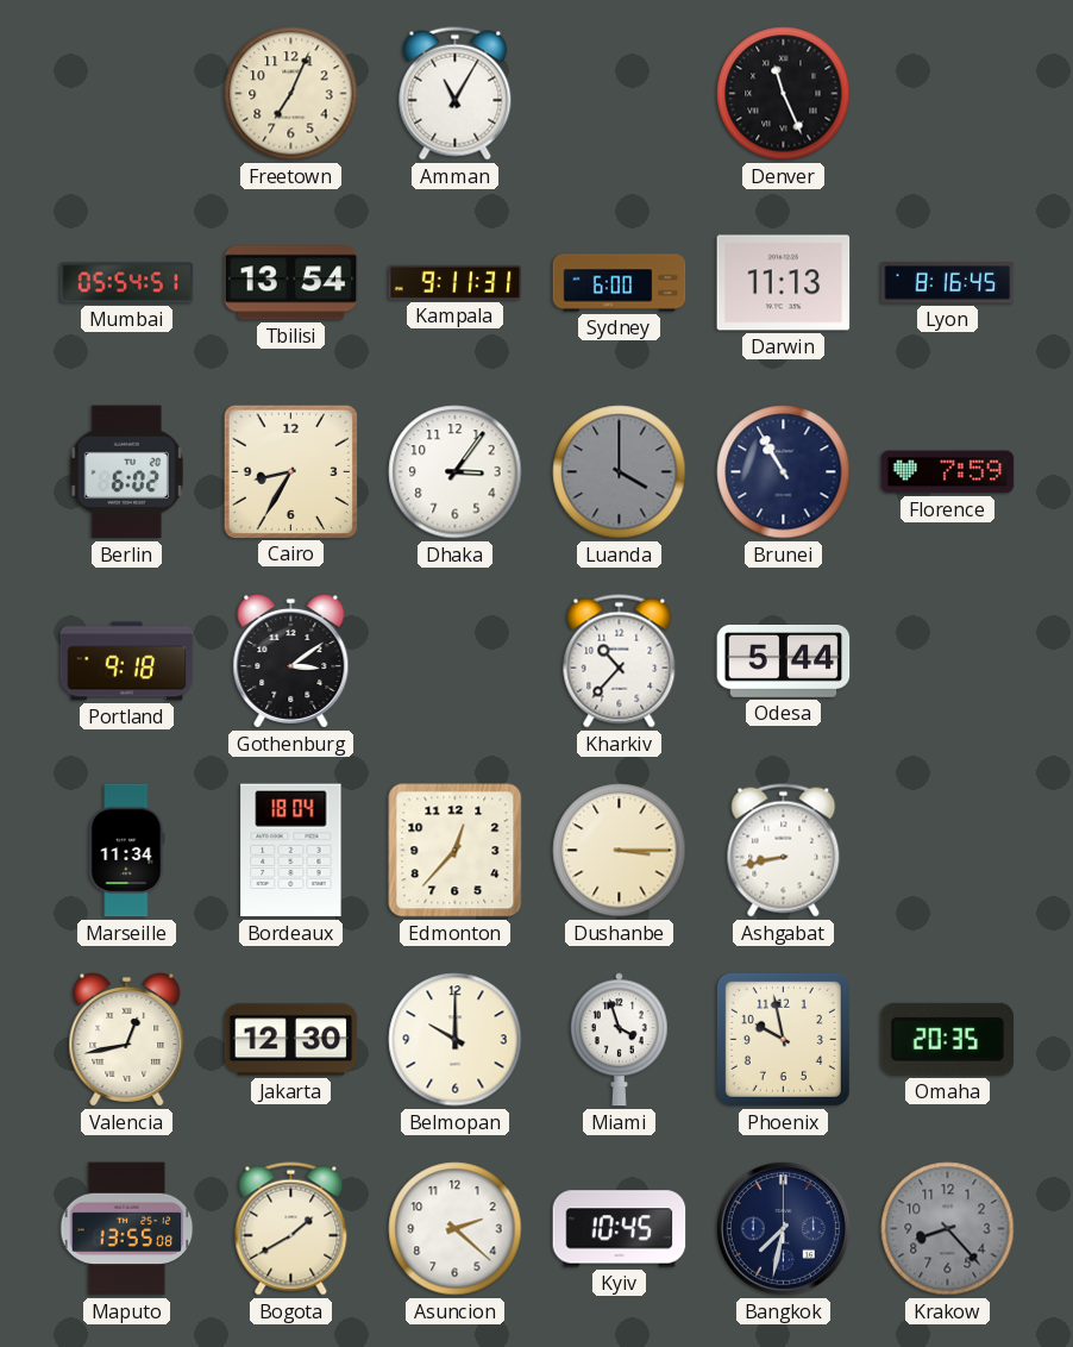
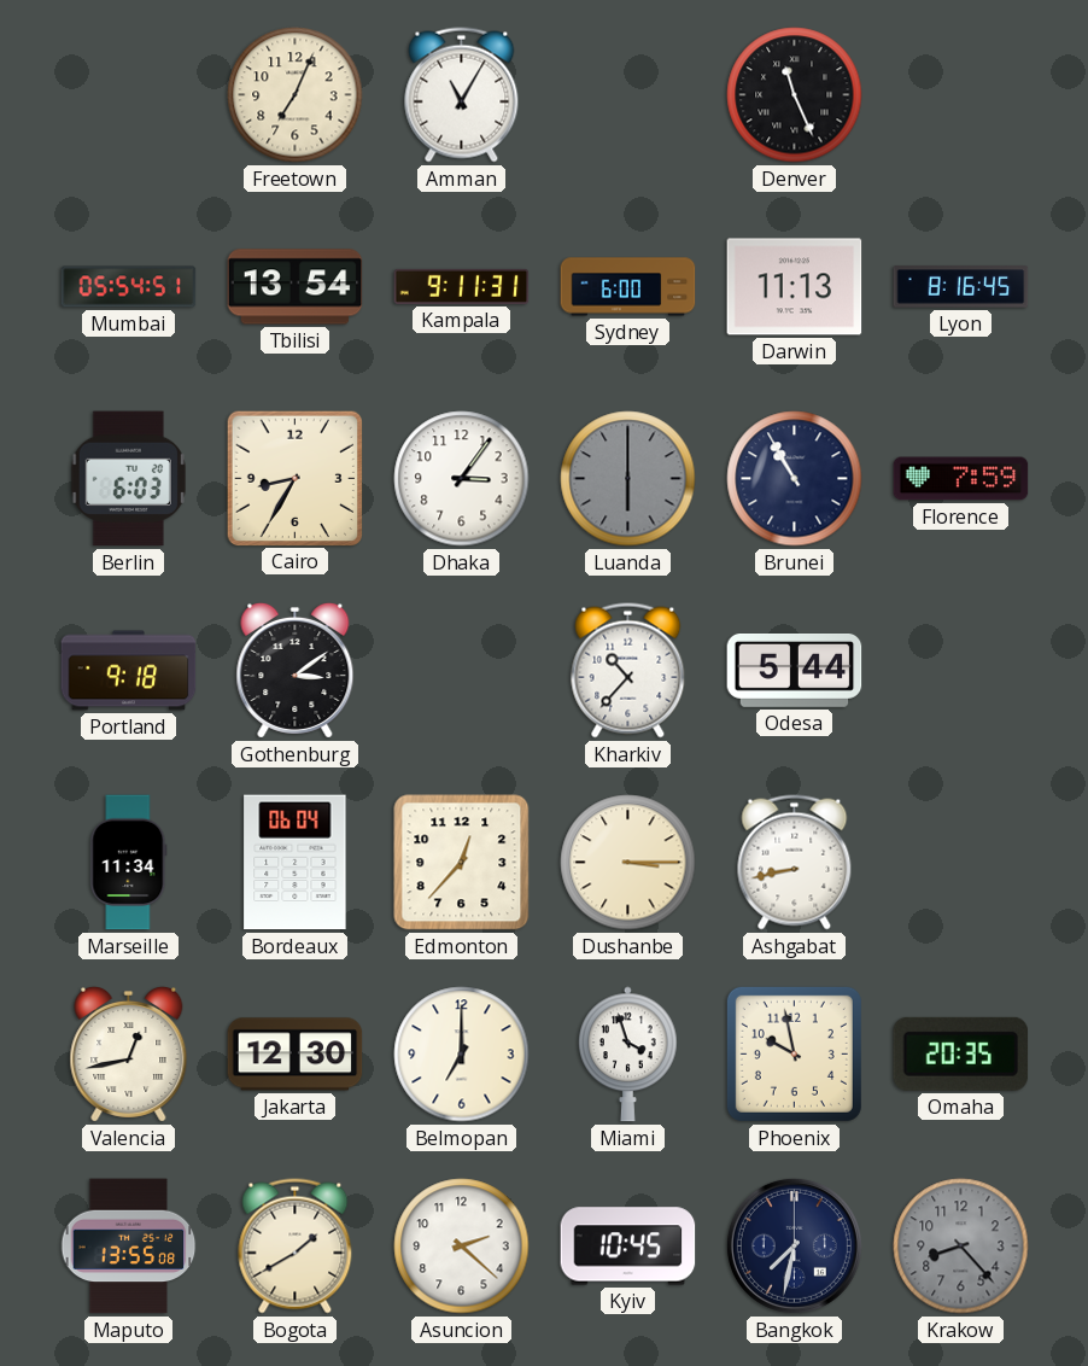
Berlin: 6:02 -> 6:03
Luanda: 4:00 -> 6:00
Bordeaux: 18:04 -> 06:04
Belmopan: 10:00 -> 7:00
